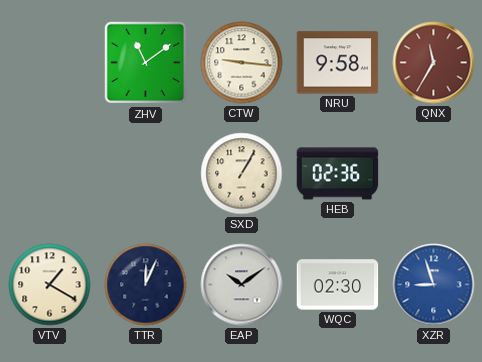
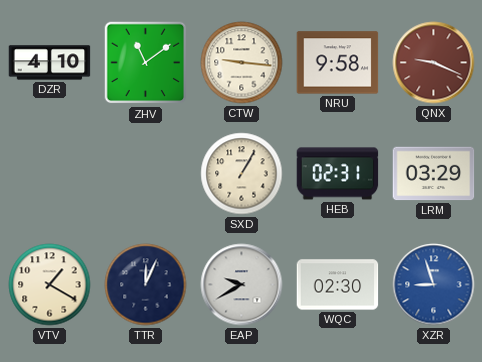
DZR: none -> 4:10
QNX: 11:35 -> 9:19
HEB: 02:36 -> 02:31
LRM: none -> 03:29
EAP: 10:09 -> 9:40
